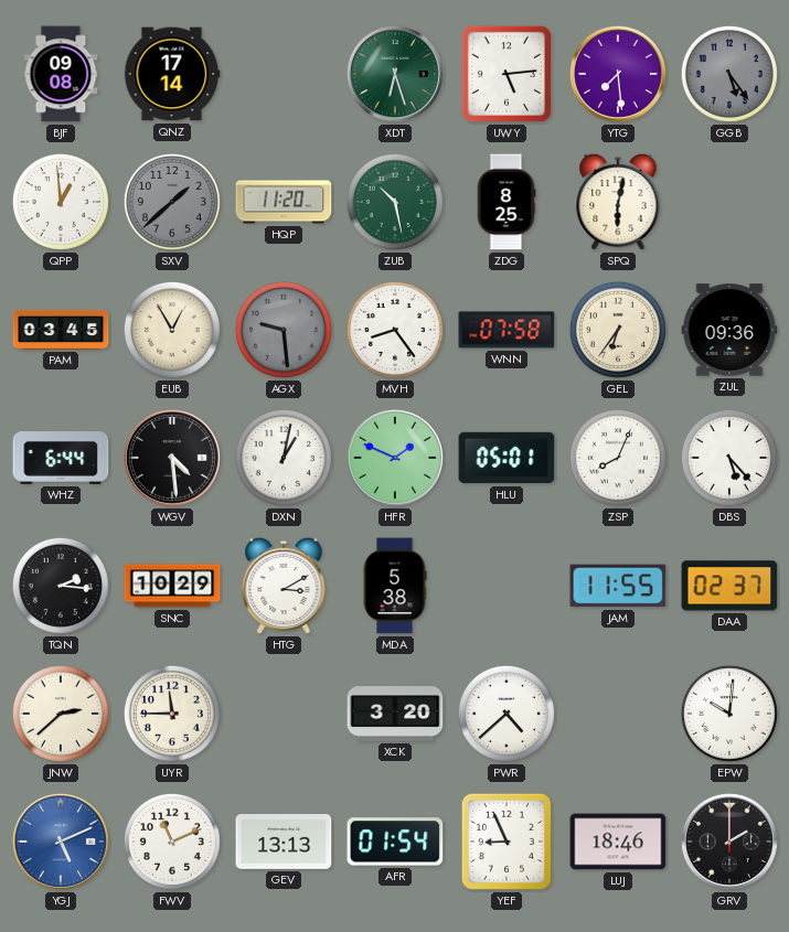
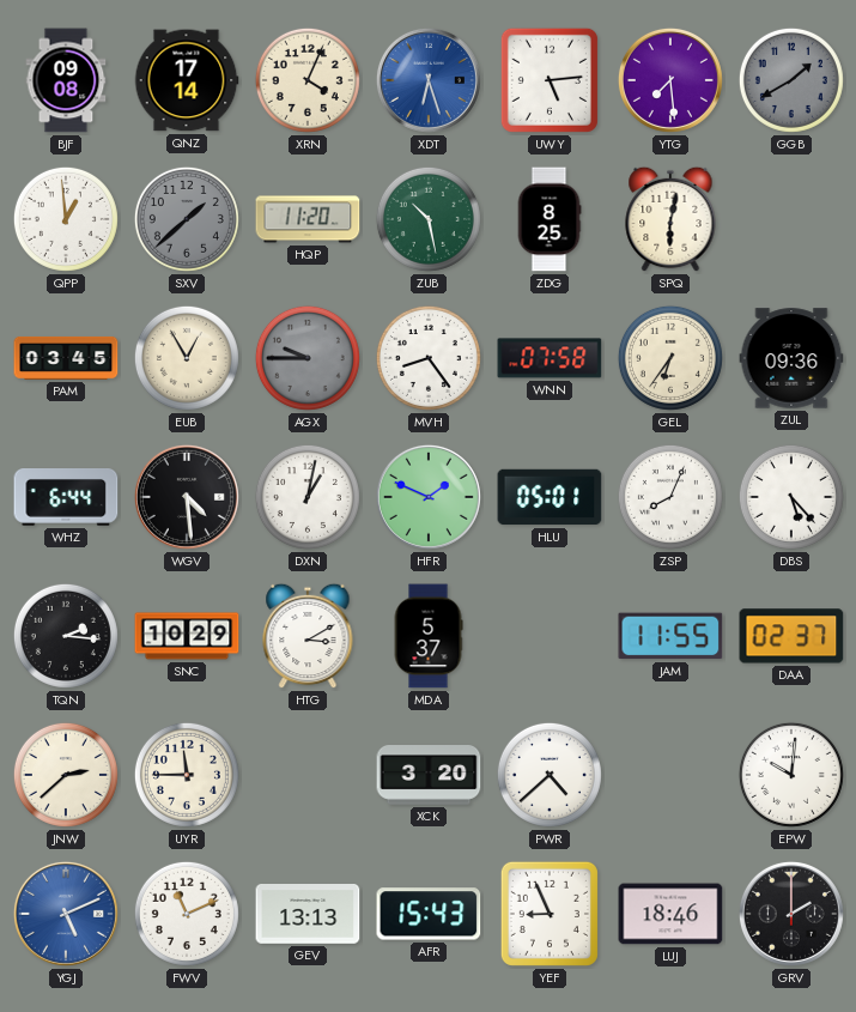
XRN: none -> 4:04
XDT dial: green -> blue
GGB: 5:24 -> 1:40
AGX: 9:29 -> 9:45
MDA: 5:38 -> 5:37
AFR: 01:54 -> 15:43
